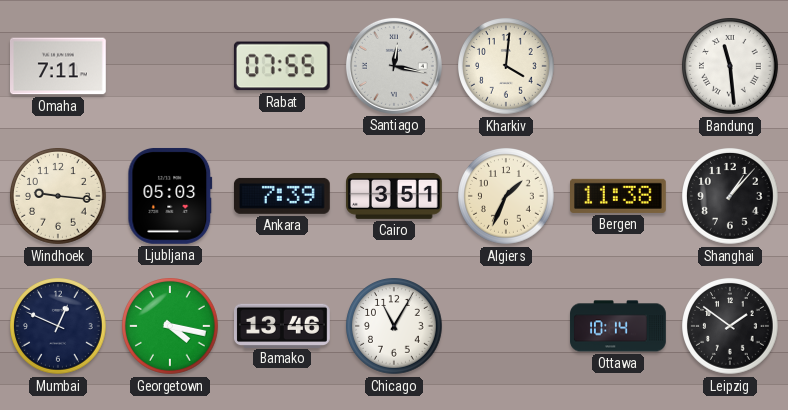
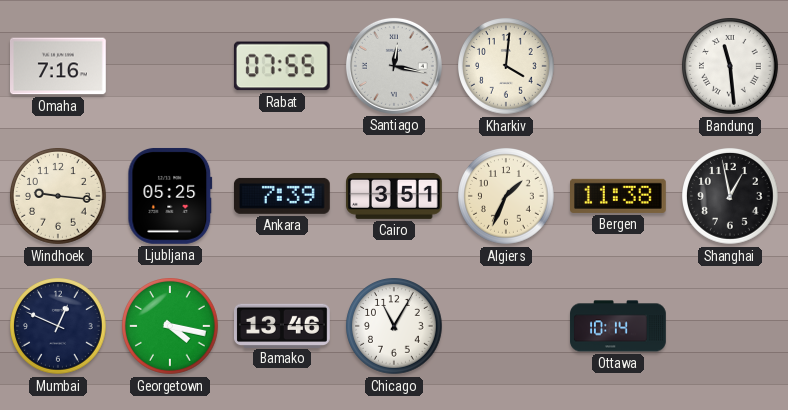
Omaha: 7:11 -> 7:16
Ljubljana: 05:03 -> 05:25
Shanghai: 1:07 -> 12:58
Leipzig: 1:51 -> none
